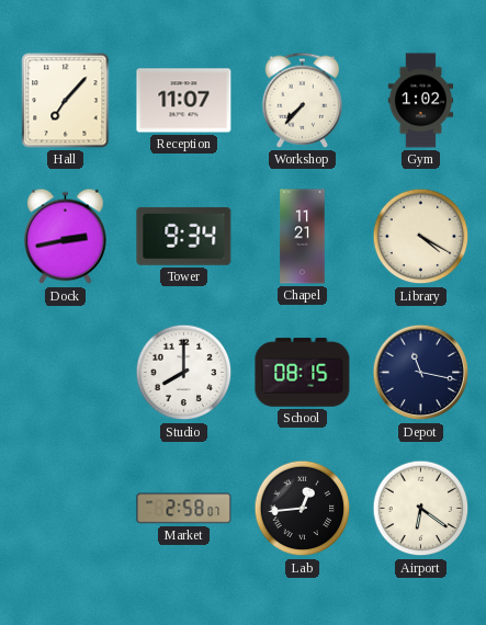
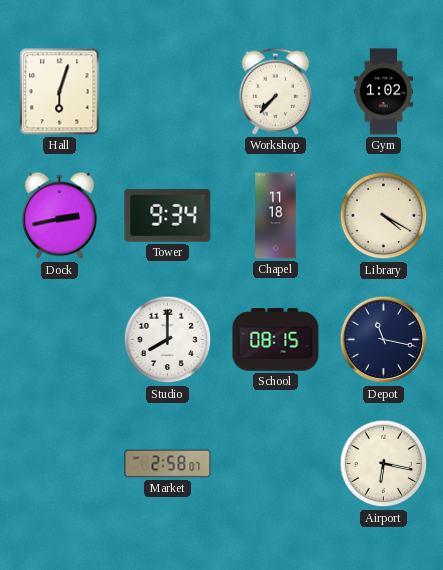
Hall: 7:07 -> 6:03
Reception: 11:07 -> none
Chapel: 11:21 -> 11:18
Lab: 12:44 -> none
Airport: 6:21 -> 6:17
